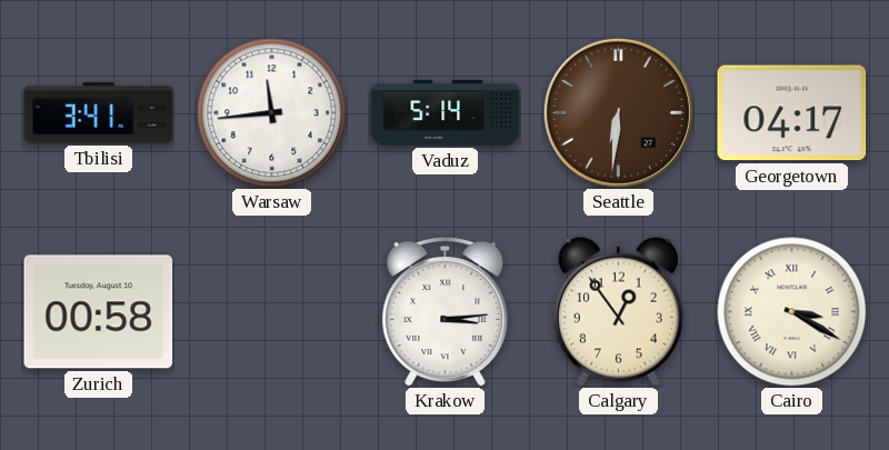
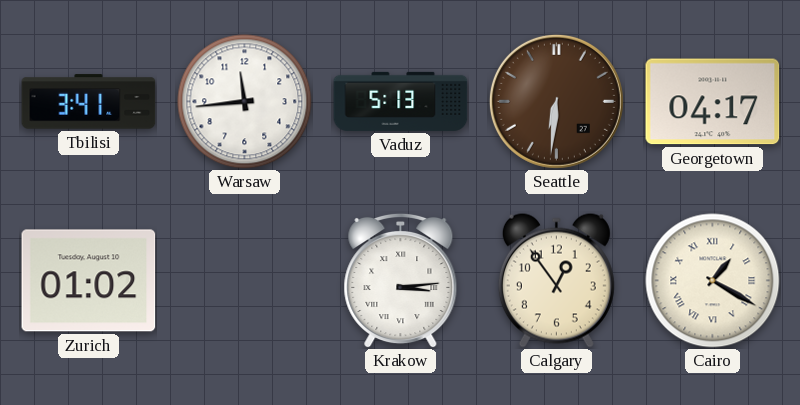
Vaduz: 5:14 -> 5:13
Zurich: 00:58 -> 01:02
Cairo: 3:20 -> 1:20
